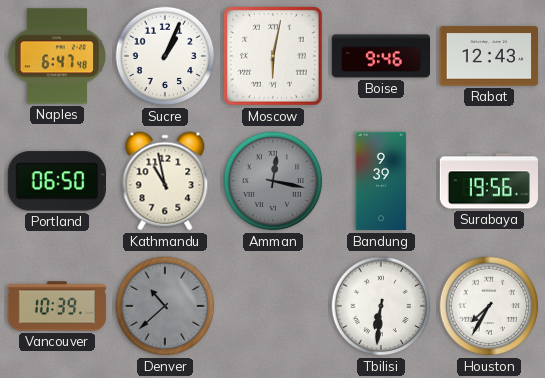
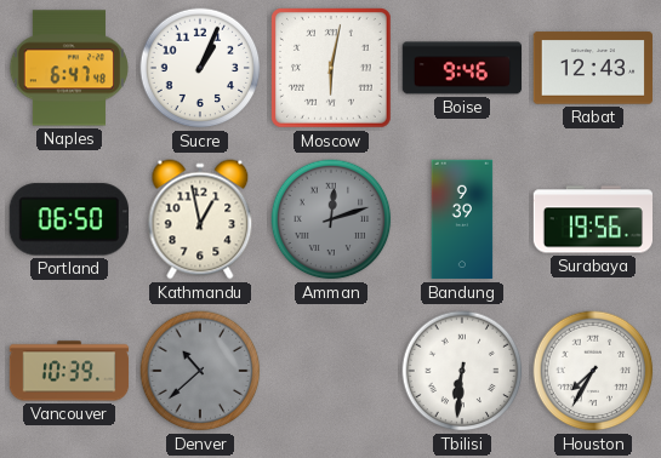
Kathmandu: 10:58 -> 12:58
Amman: 12:17 -> 12:12
